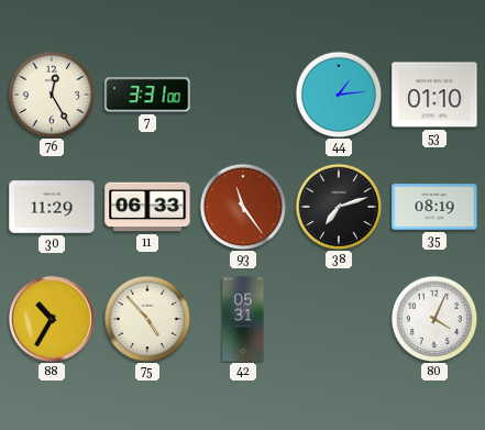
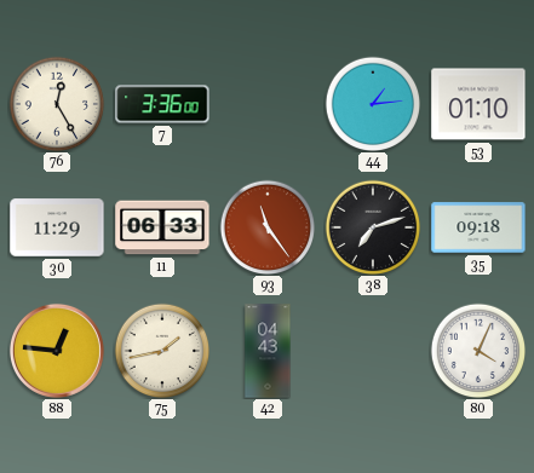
7: 3:31 -> 3:36
35: 08:19 -> 09:18
88: 10:35 -> 12:46
75: 4:53 -> 1:43
42: 05:31 -> 04:43
